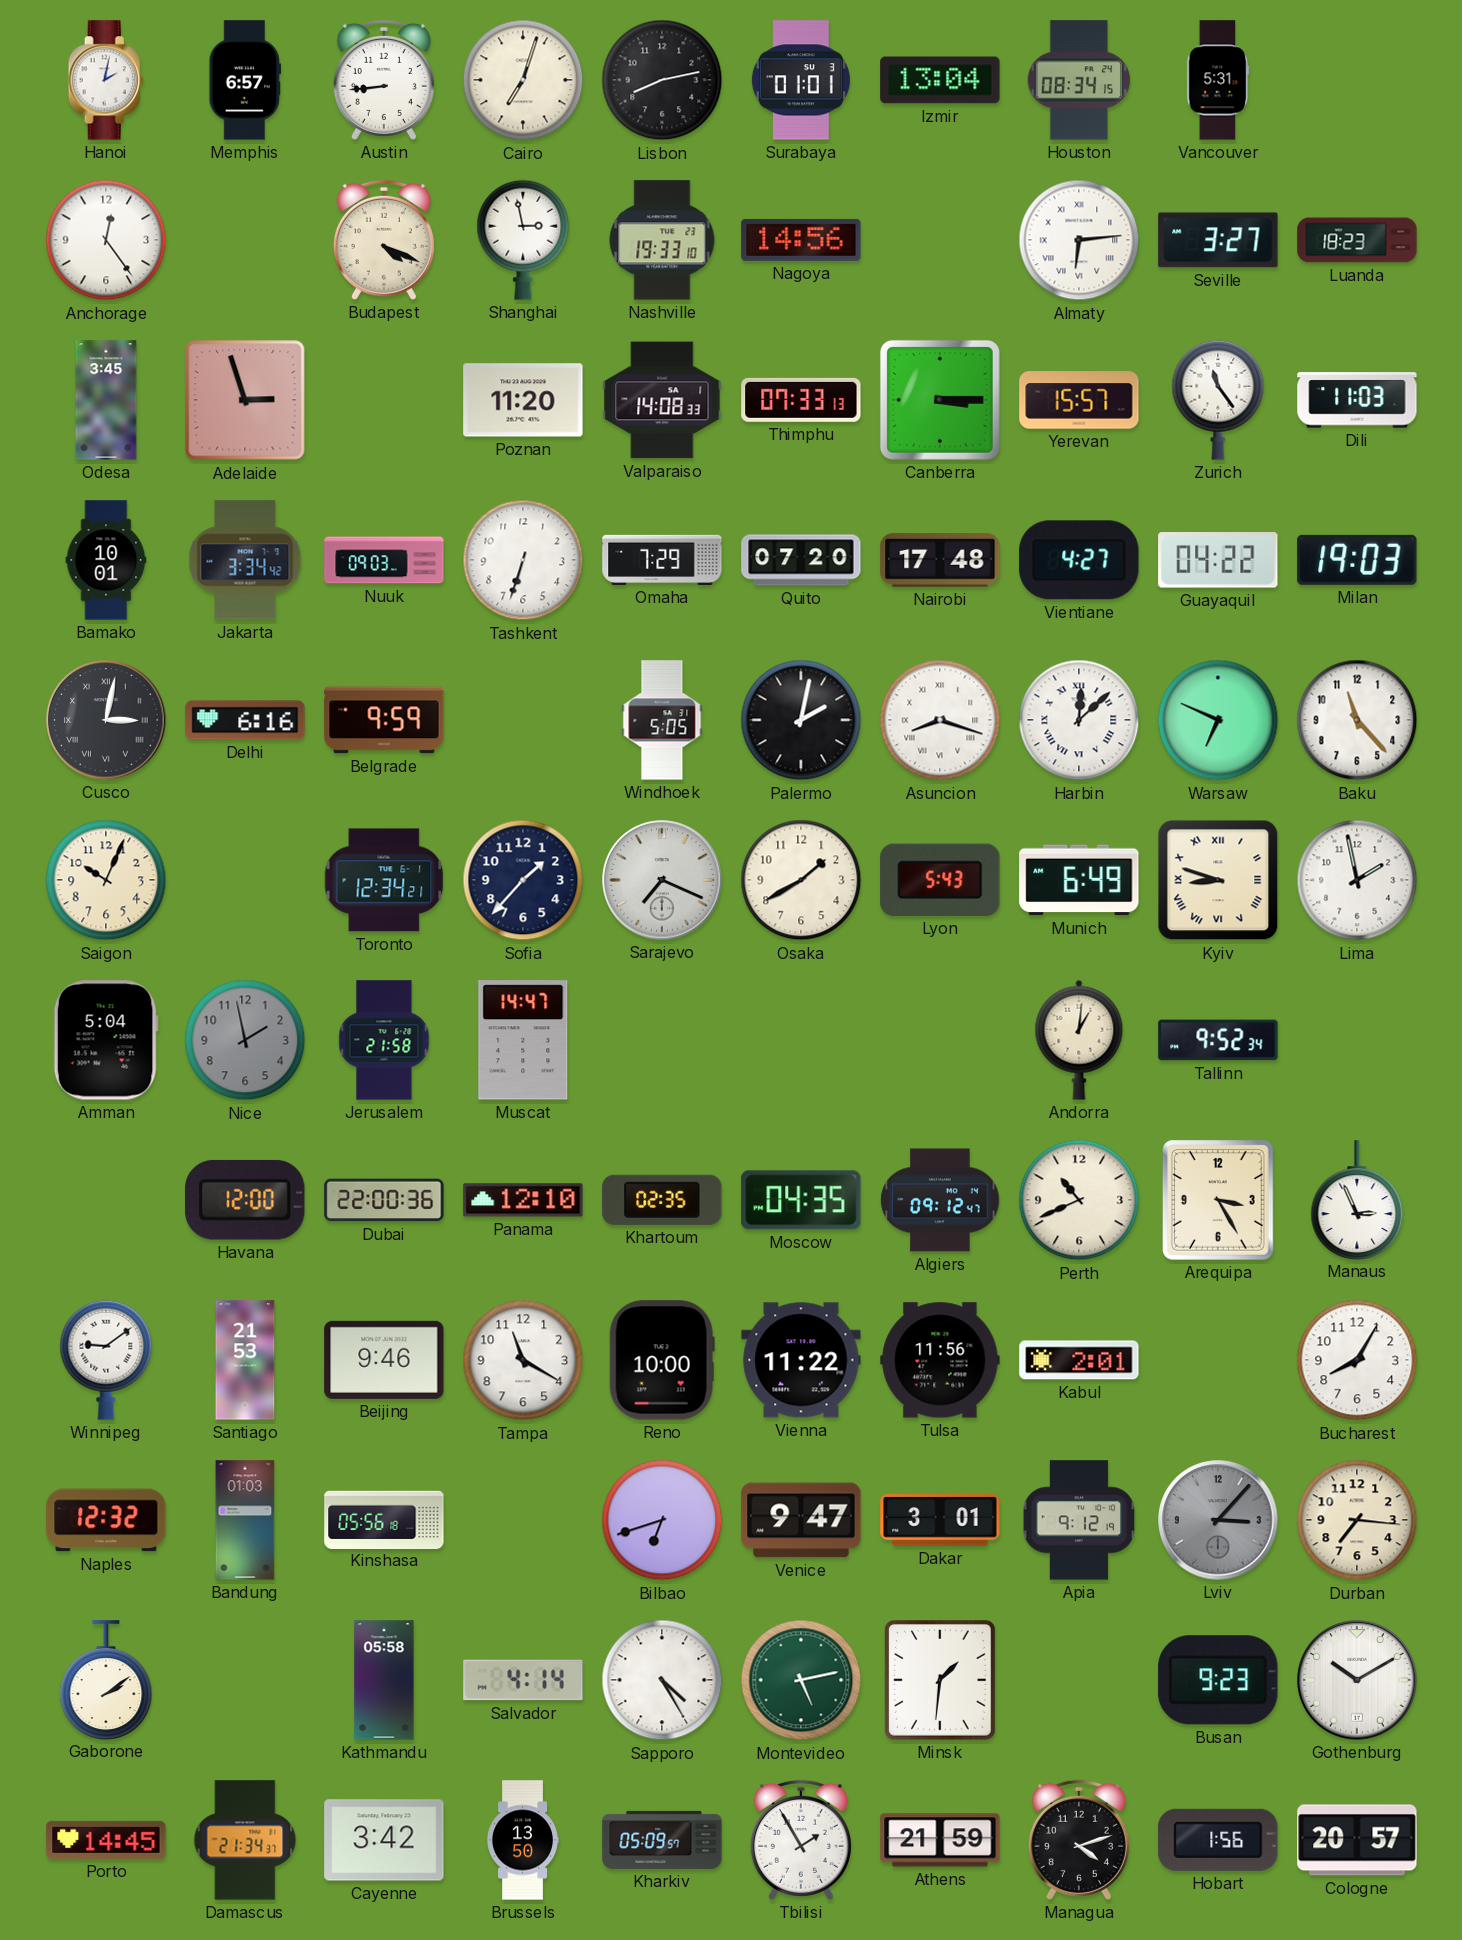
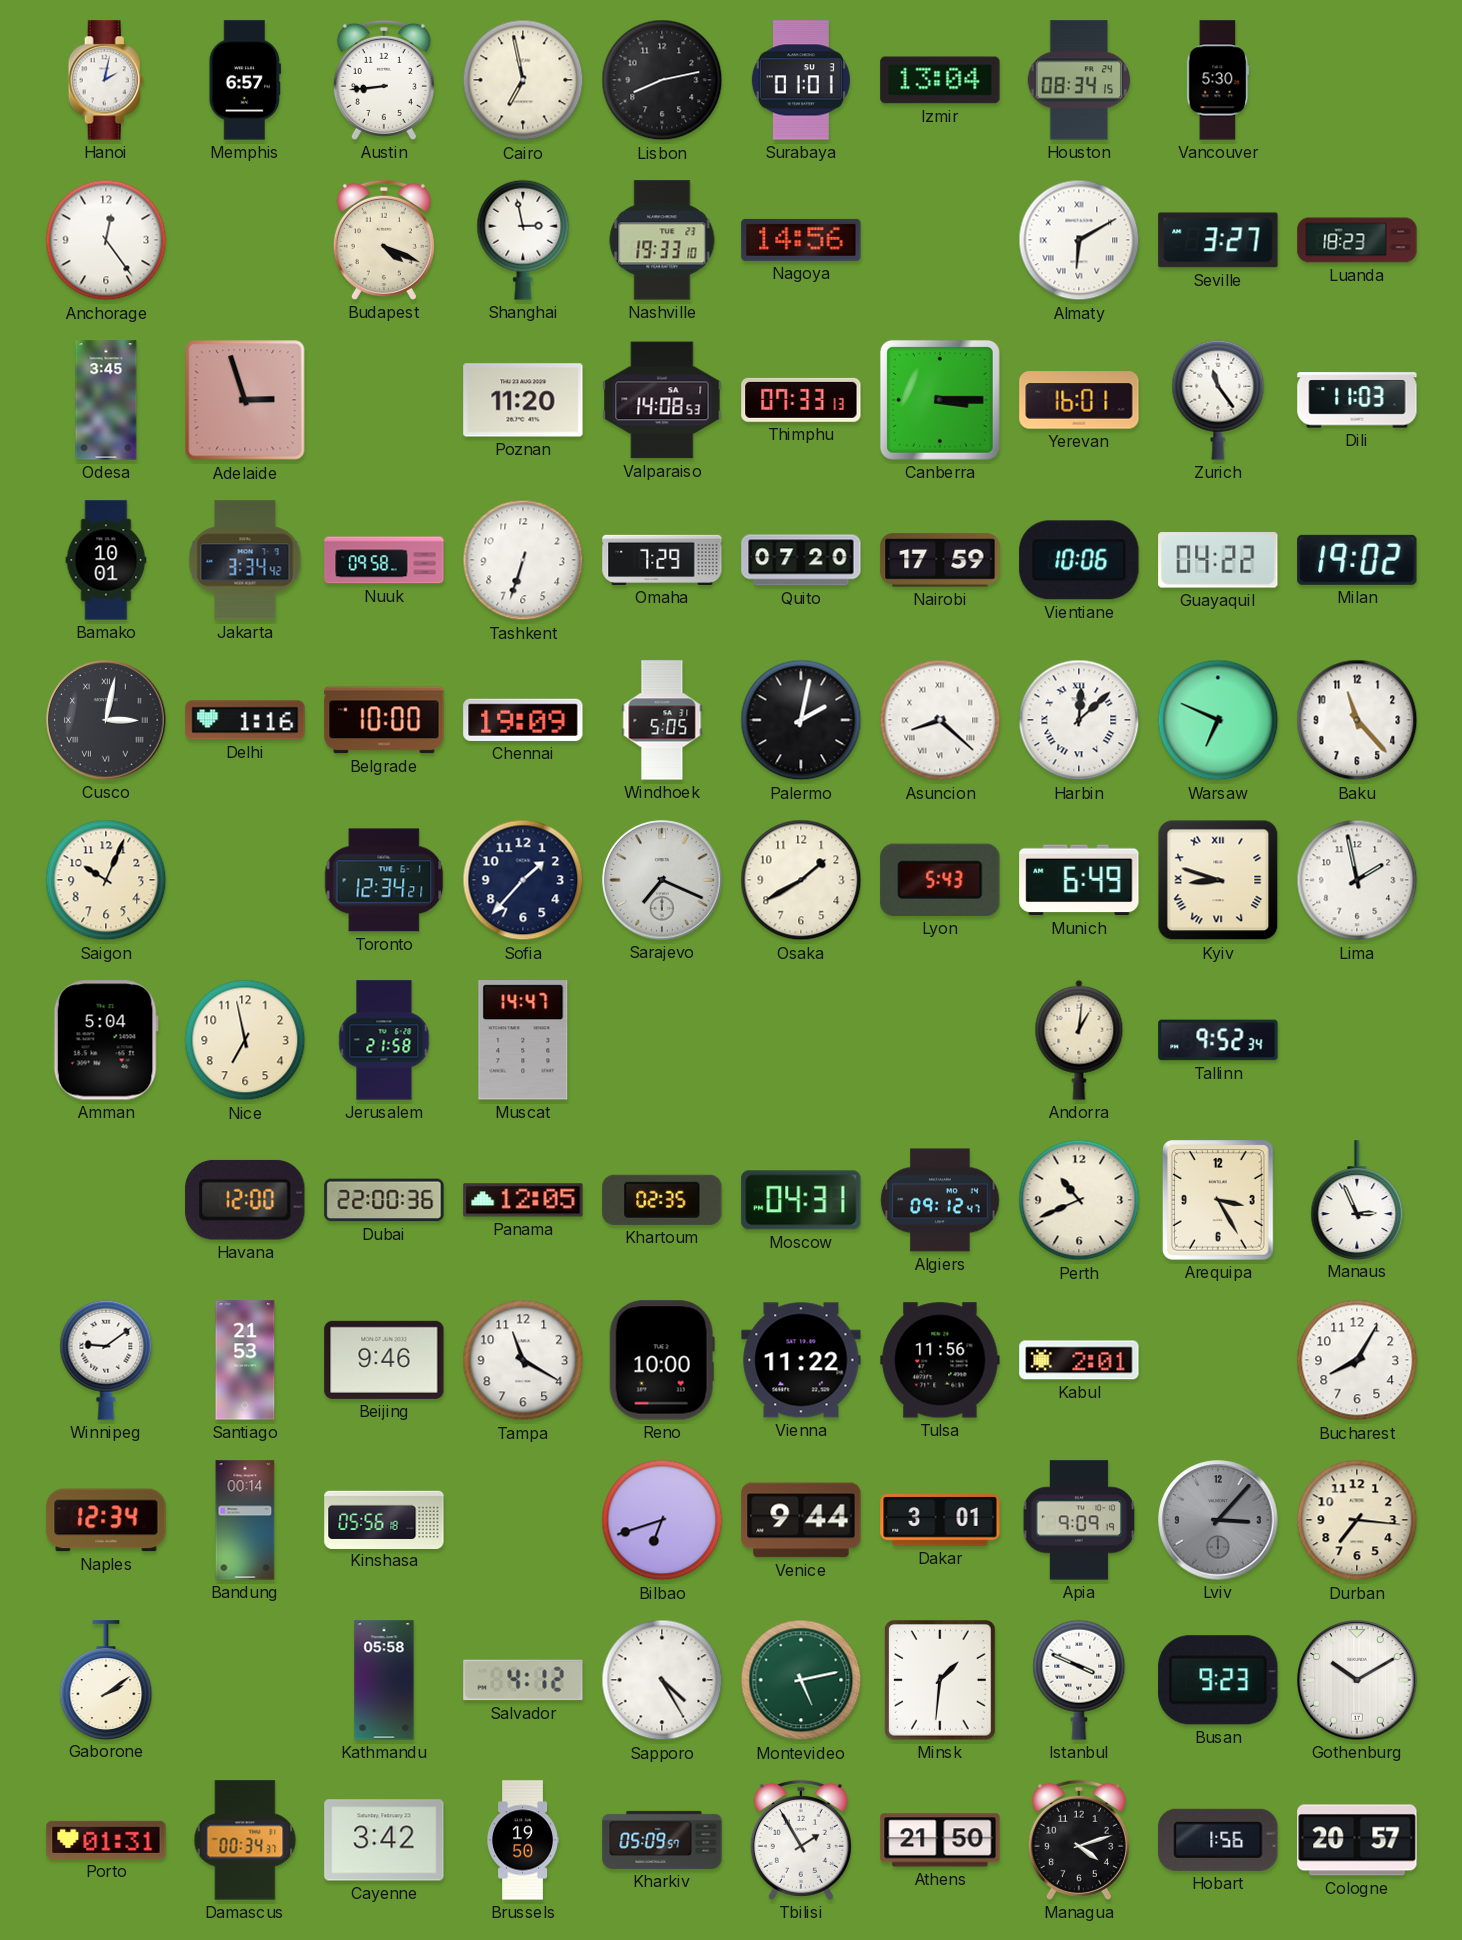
Cairo: 7:03 -> 6:58
Vancouver: 5:31 -> 5:30
Almaty: 6:14 -> 6:10
Valparaiso: 14:08:33 -> 14:08:53
Yerevan: 15:57 -> 16:01
Nuuk: 09:03 -> 09:58
Nairobi: 17:48 -> 17:59
Vientiane: 4:27 -> 10:06
Milan: 19:03 -> 19:02
Delhi: 6:16 -> 1:16
Belgrade: 9:59 -> 10:00
Chennai: none -> 19:09
Asuncion: 8:18 -> 8:22
Nice: 1:58 -> 6:58
Nice dial: grey -> cream
Panama: 12:10 -> 12:05
Moscow: 04:35 -> 04:31
Naples: 12:32 -> 12:34
Bandung: 01:03 -> 00:14
Venice: 9:47 -> 9:44
Apia: 9:12 -> 9:09
Salvador: 4:14 -> 4:12
Istanbul: none -> 3:49
Porto: 14:45 -> 01:31
Damascus: 21:34 -> 00:34
Brussels: 13:50 -> 19:50
Athens: 21:59 -> 21:50
